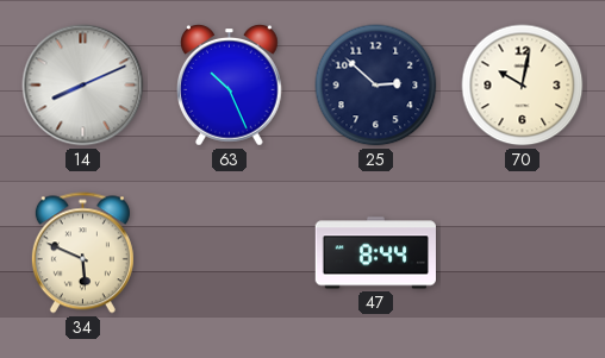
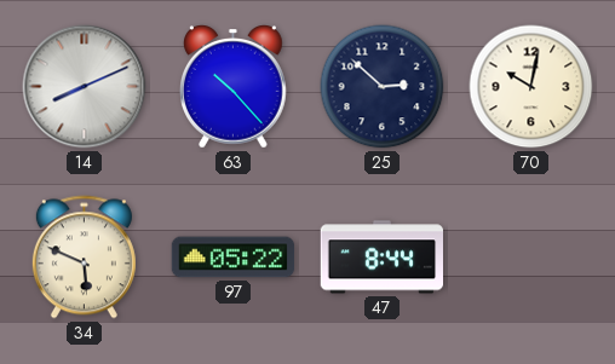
63: 10:26 -> 10:23
97: none -> 05:22
